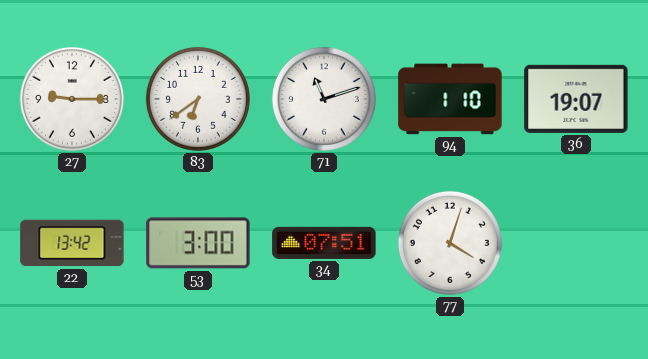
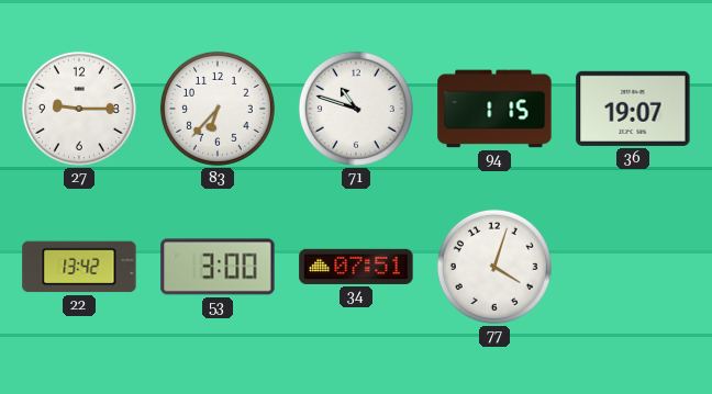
83: 6:39 -> 6:37
71: 11:12 -> 10:48
94: 1:10 -> 1:15
